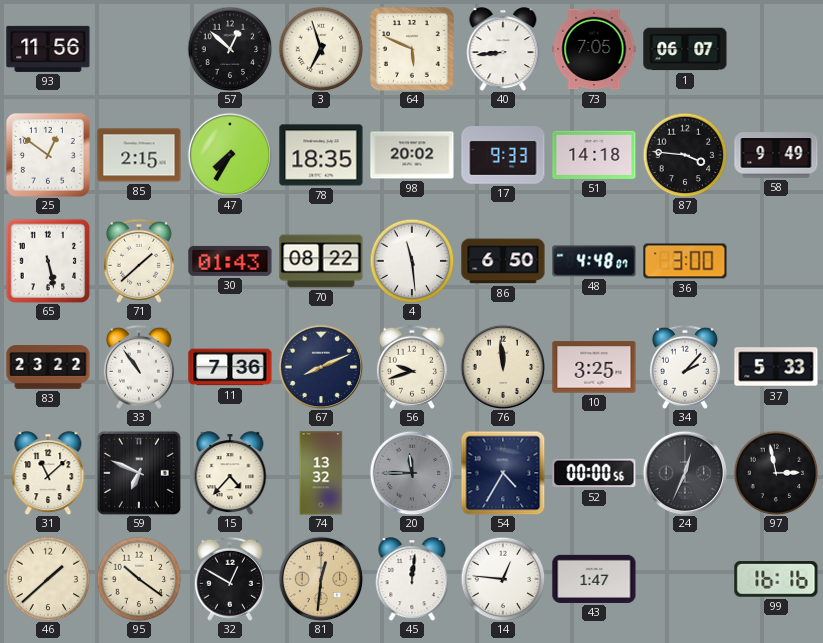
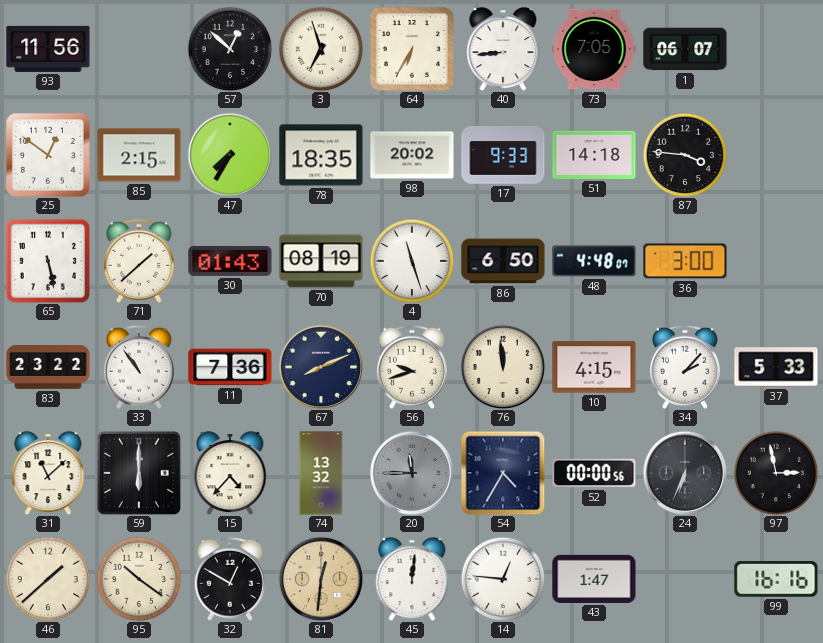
64: 5:49 -> 6:35
58: 9:49 -> none
70: 08:22 -> 08:19
4: 11:29 -> 11:27
10: 3:25 -> 4:15
59: 6:49 -> 6:00
24: 12:34 -> 6:34
